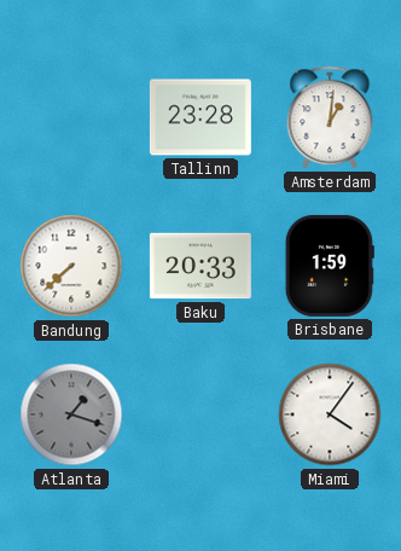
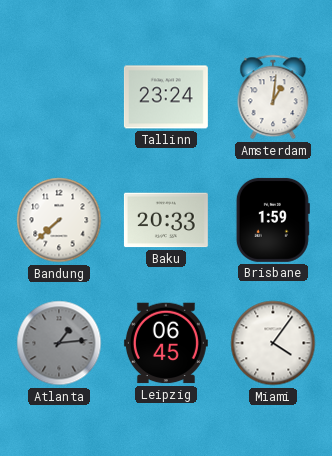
Tallinn: 23:28 -> 23:24
Atlanta: 1:18 -> 1:14
Leipzig: none -> 06:45
